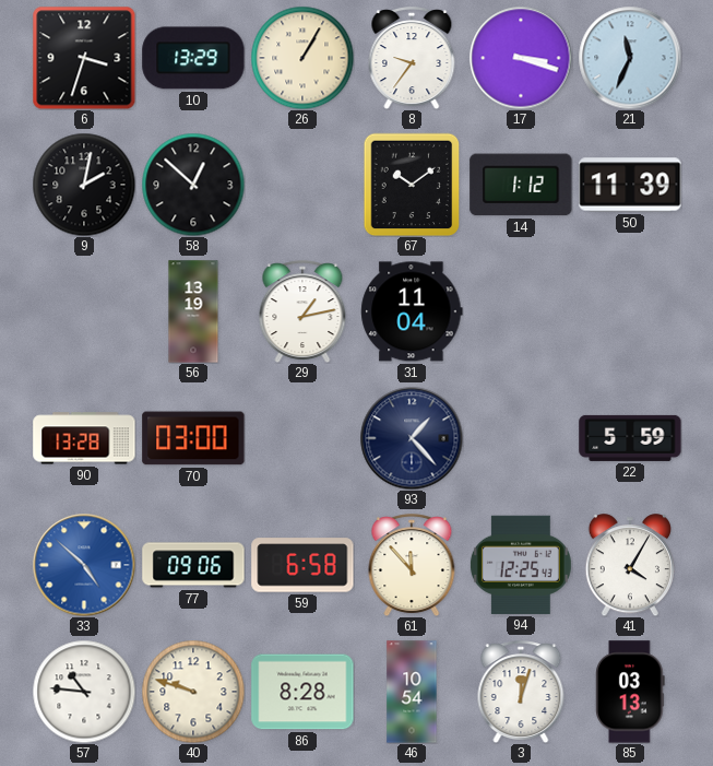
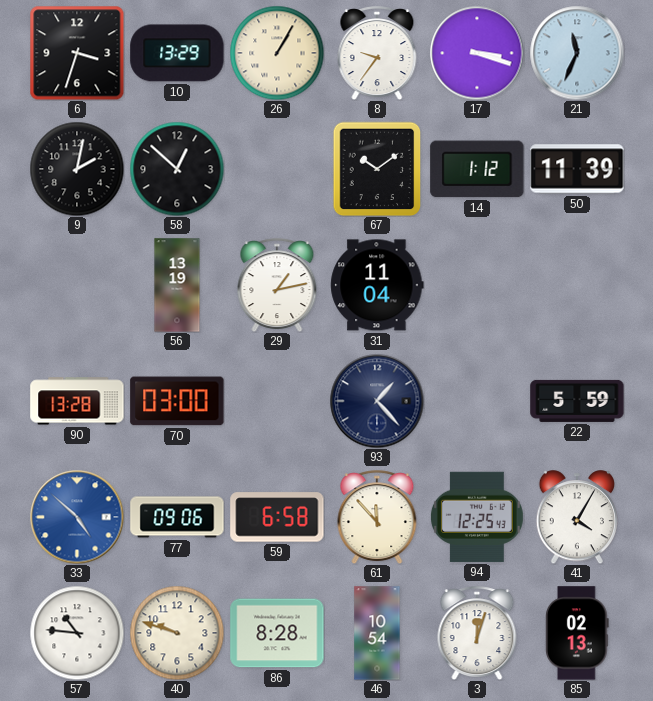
85: 03:13 -> 02:13
